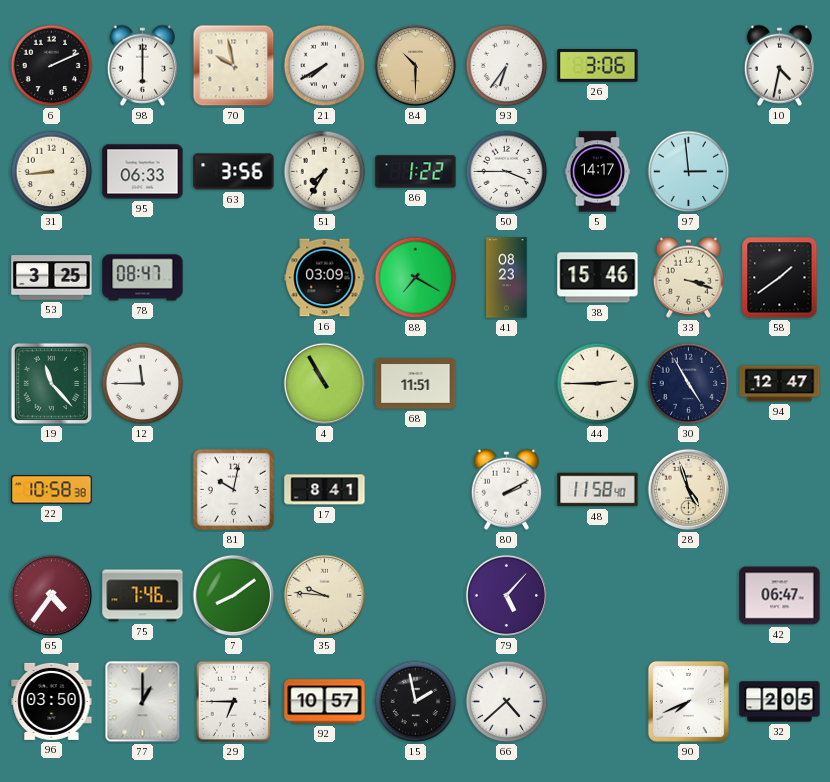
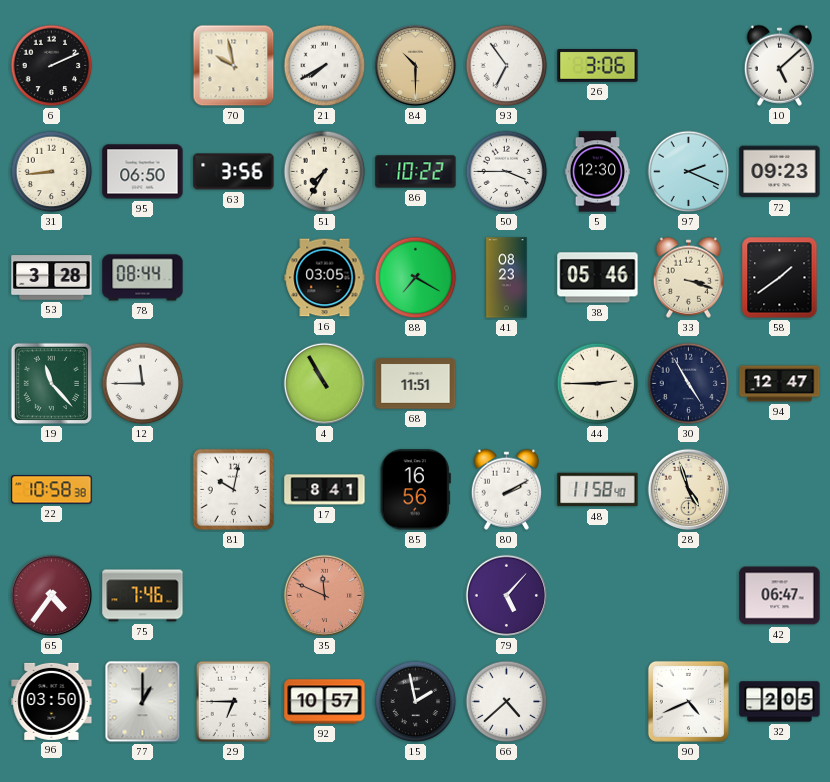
98: 6:00 -> none
93: 6:36 -> 6:54
10: 4:32 -> 5:08
95: 06:33 -> 06:50
86: 1:22 -> 10:22
5: 14:17 -> 12:30
97: 2:59 -> 2:19
72: none -> 09:23
53: 3:25 -> 3:28
78: 08:47 -> 08:44
16: 03:09 -> 03:05
38: 15:46 -> 05:46
85: none -> 16:56
7: 8:09 -> none
35: 9:46 -> 11:49
35 dial: cream -> salmon
90: 7:41 -> 4:41
